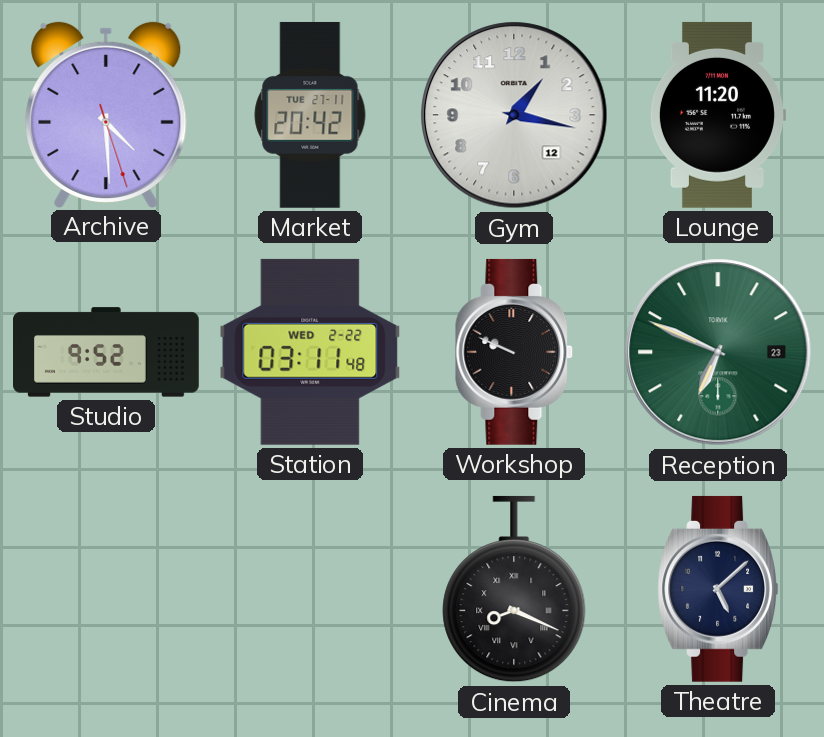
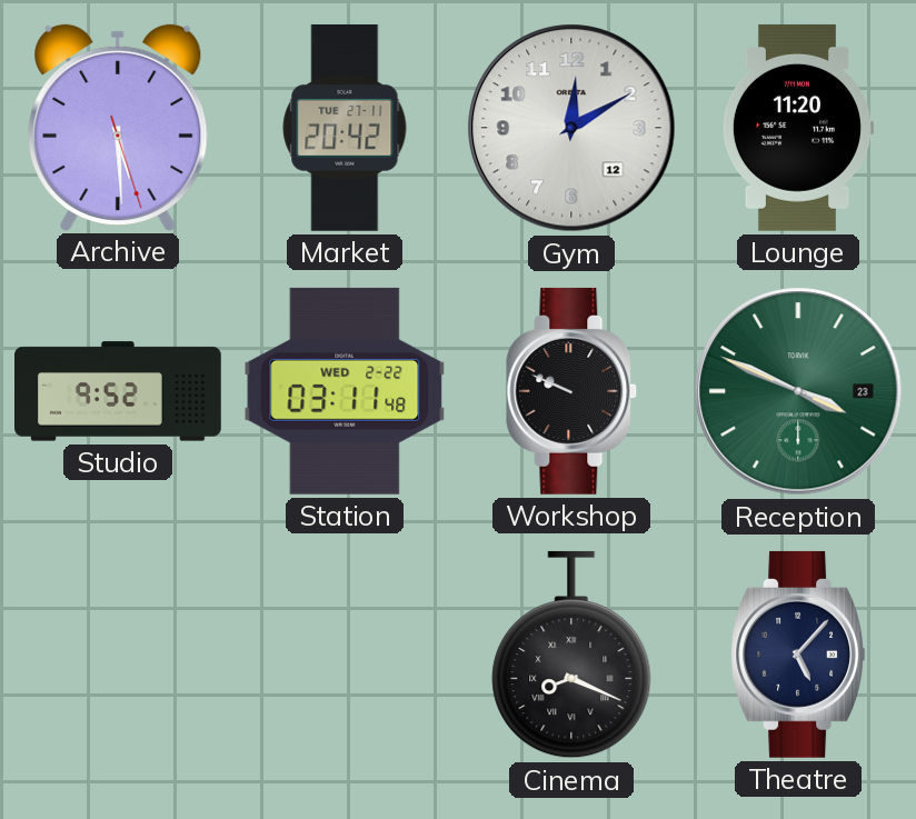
Archive: 4:29 -> 5:29
Gym: 1:17 -> 12:10
Reception: 6:49 -> 3:49
Theatre: 5:08 -> 5:07
